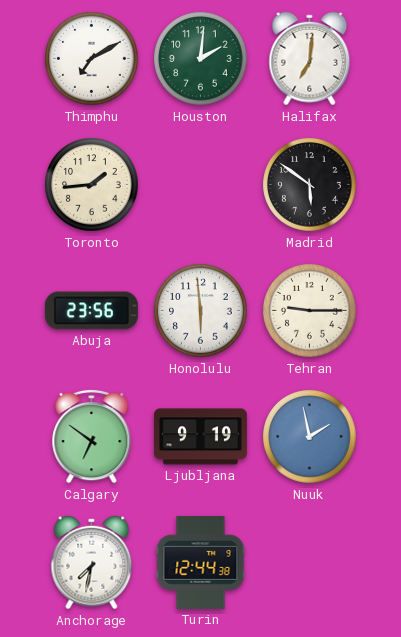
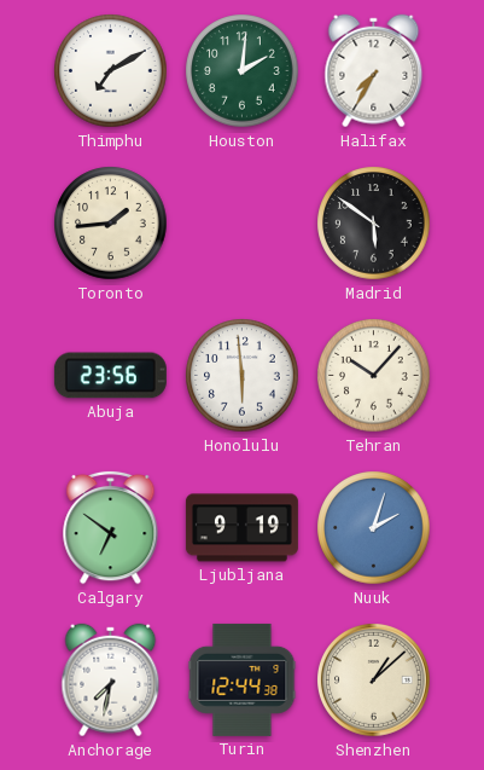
Halifax: 7:01 -> 7:35
Tehran: 9:15 -> 10:07
Nuuk: 1:58 -> 2:03
Shenzhen: none -> 1:08
